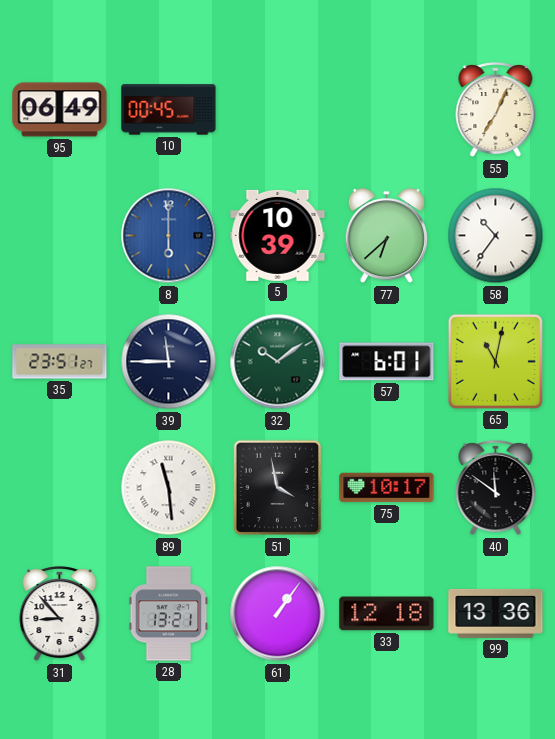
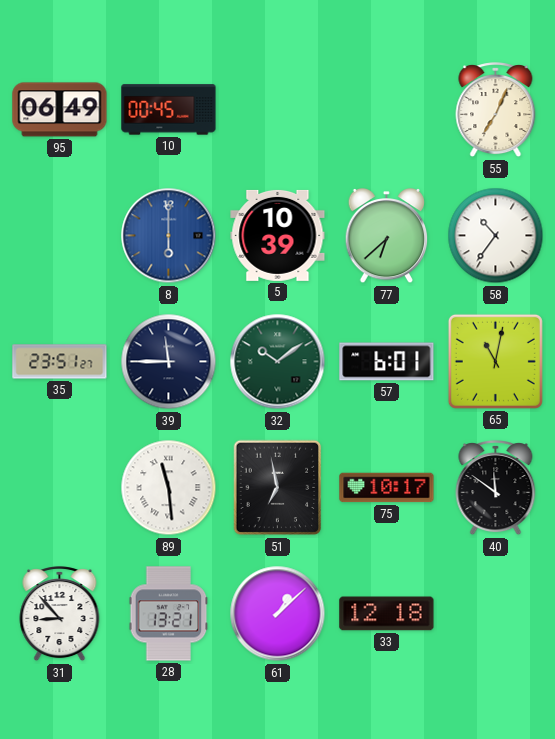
51: 3:58 -> 6:58
61: 1:06 -> 1:08
99: 13:36 -> none
